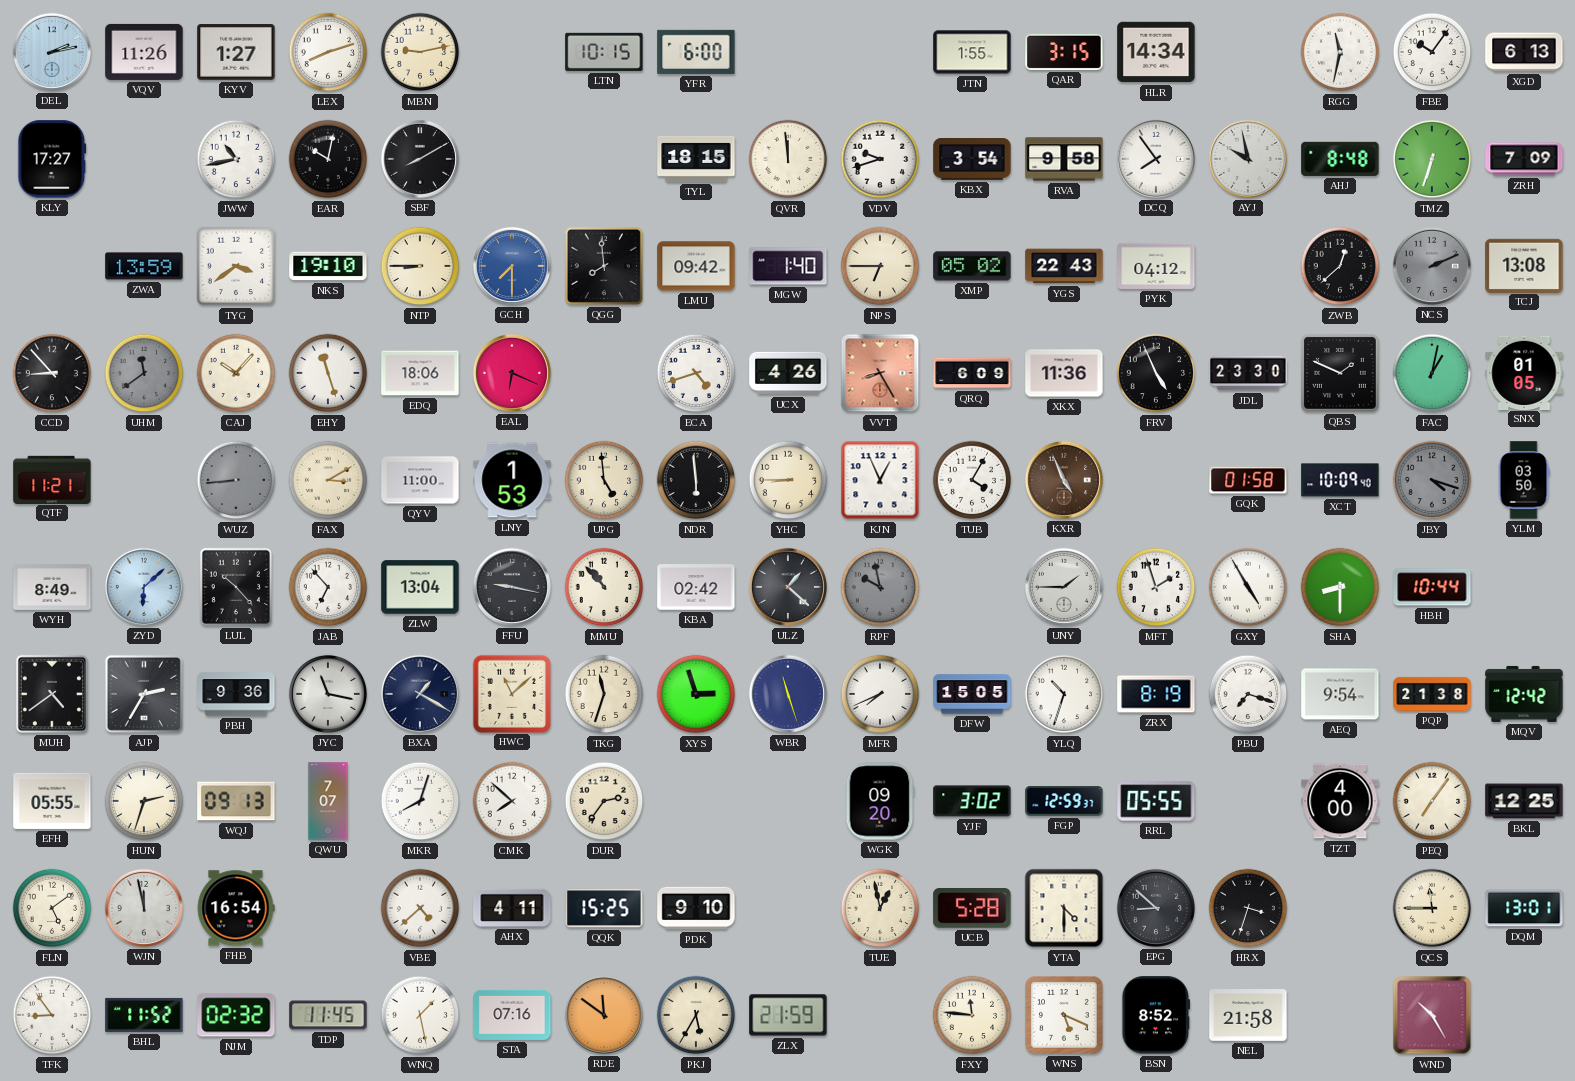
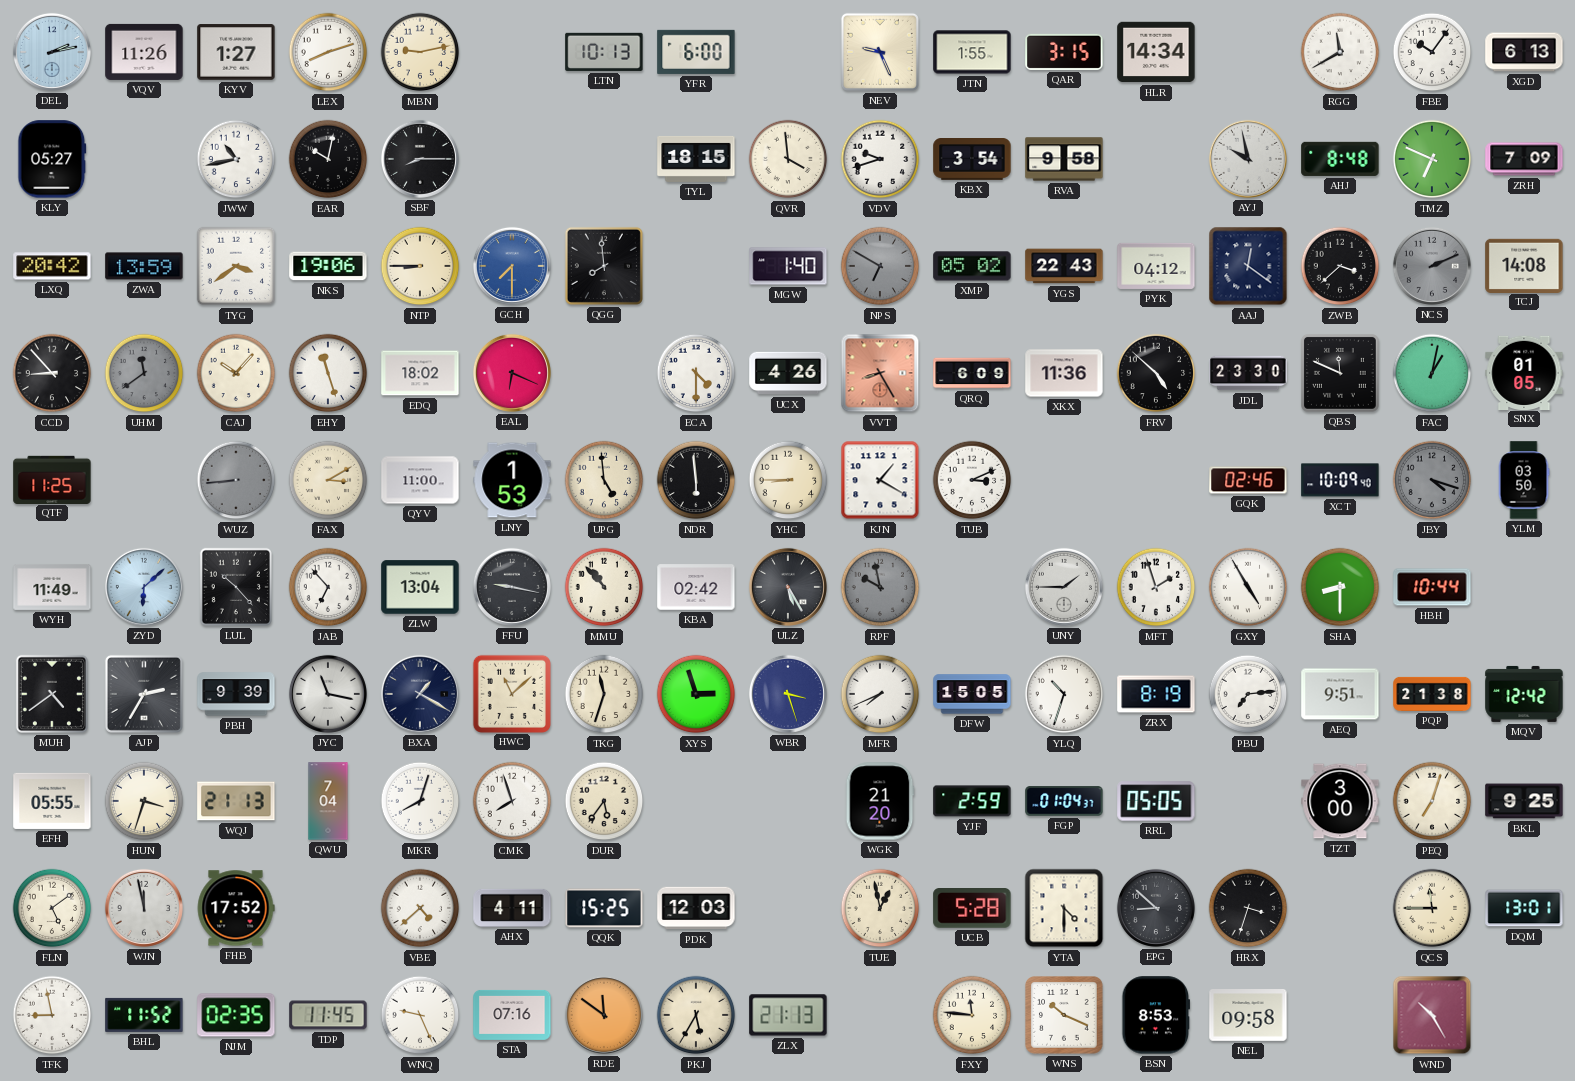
LTN: 10:15 -> 10:13
NEV: none -> 9:26
RGG: 11:32 -> 11:40
KLY: 17:27 -> 05:27
SBF: 8:10 -> 8:15
QVR: 11:59 -> 3:59
DCQ: 7:54 -> none
TMZ: 6:33 -> 6:49
LXQ: none -> 20:42
NKS: 19:10 -> 19:06
LMU: 09:42 -> none
NPS: 6:45 -> 6:50
NPS dial: cream -> grey
AAJ: none -> 12:21
ZWB: 12:38 -> 3:38
TCJ: 13:08 -> 14:08
EDQ: 18:06 -> 18:02
ECA: 4:42 -> 4:30
FRV: 4:56 -> 4:52
QBS: 1:49 -> 11:49
QTF: 11:21 -> 11:25
KJN: 12:56 -> 1:20
TUB: 4:05 -> 3:11
KXR: 4:56 -> none
GQK: 01:58 -> 02:46
WYH: 8:49 -> 11:49
ULZ: 1:22 -> 5:25
PBH: 9:36 -> 9:39
WBR: 11:27 -> 3:27
PBU: 7:18 -> 7:14
AEQ: 9:54 -> 9:51
HUN: 2:33 -> 3:33
WQJ: 09:13 -> 21:13
QWU: 7:07 -> 7:04
CMK: 7:52 -> 7:57
DUR: 2:36 -> 5:36
WGK: 09:20 -> 21:20
YJF: 3:02 -> 2:59
FGP: 12:59 -> 01:04
RRL: 05:55 -> 05:05
TZT: 4:00 -> 3:00
PEQ: 7:06 -> 7:03
BKL: 12:25 -> 9:25
FHB: 16:54 -> 17:52
PDK: 9:10 -> 12:03
TFK: 8:54 -> 8:58
NJM: 02:32 -> 02:35
WNQ: 1:28 -> 9:26
ZLX: 21:59 -> 21:13
WNS: 5:19 -> 10:19
BSN: 8:52 -> 8:53
NEL: 21:58 -> 09:58
